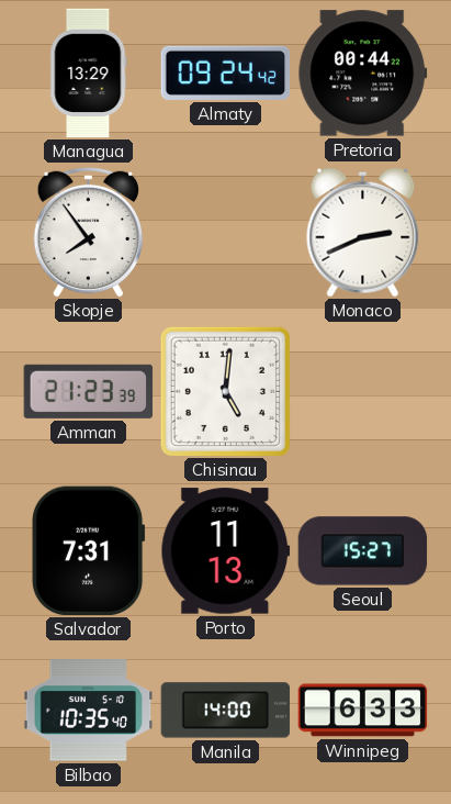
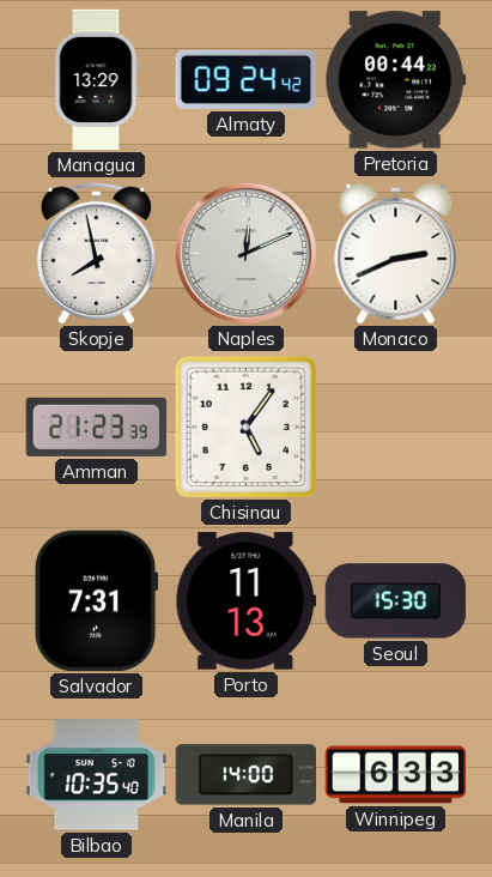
Skopje: 7:54 -> 7:58
Naples: none -> 12:11
Chisinau: 5:01 -> 5:06
Seoul: 15:27 -> 15:30
